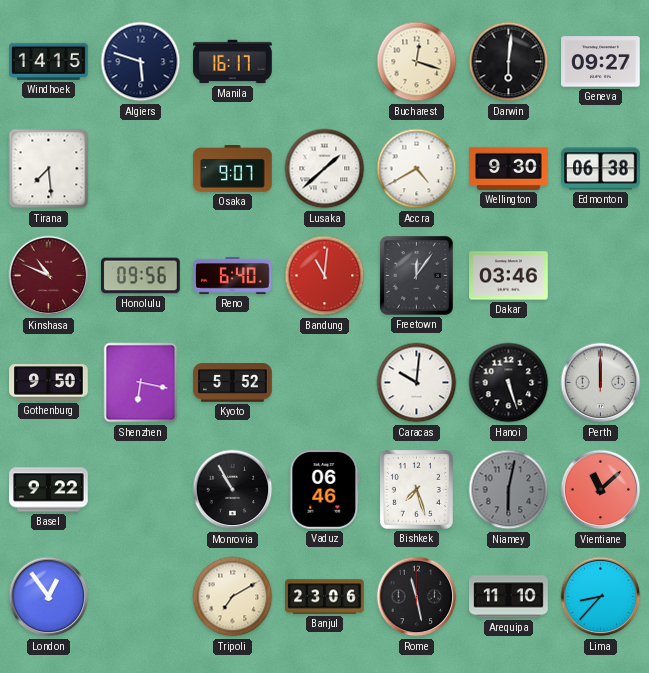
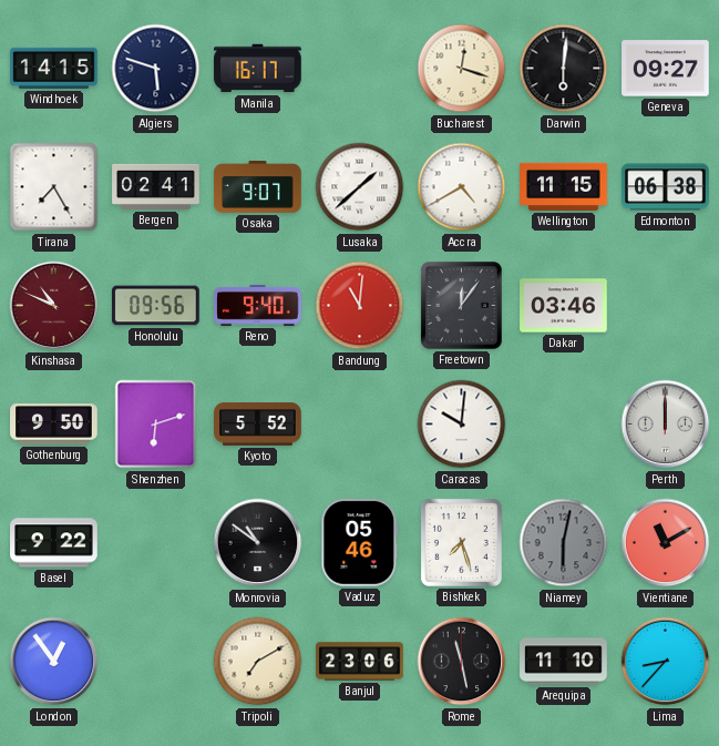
Tirana: 7:29 -> 7:25
Bergen: none -> 02:41
Wellington: 9:30 -> 11:15
Reno: 6:40 -> 9:40
Shenzhen: 6:17 -> 6:12
Hanoi: 5:27 -> none
Monrovia: 10:55 -> 10:51
Vaduz: 06:46 -> 05:46
Vientiane: 11:08 -> 11:10
